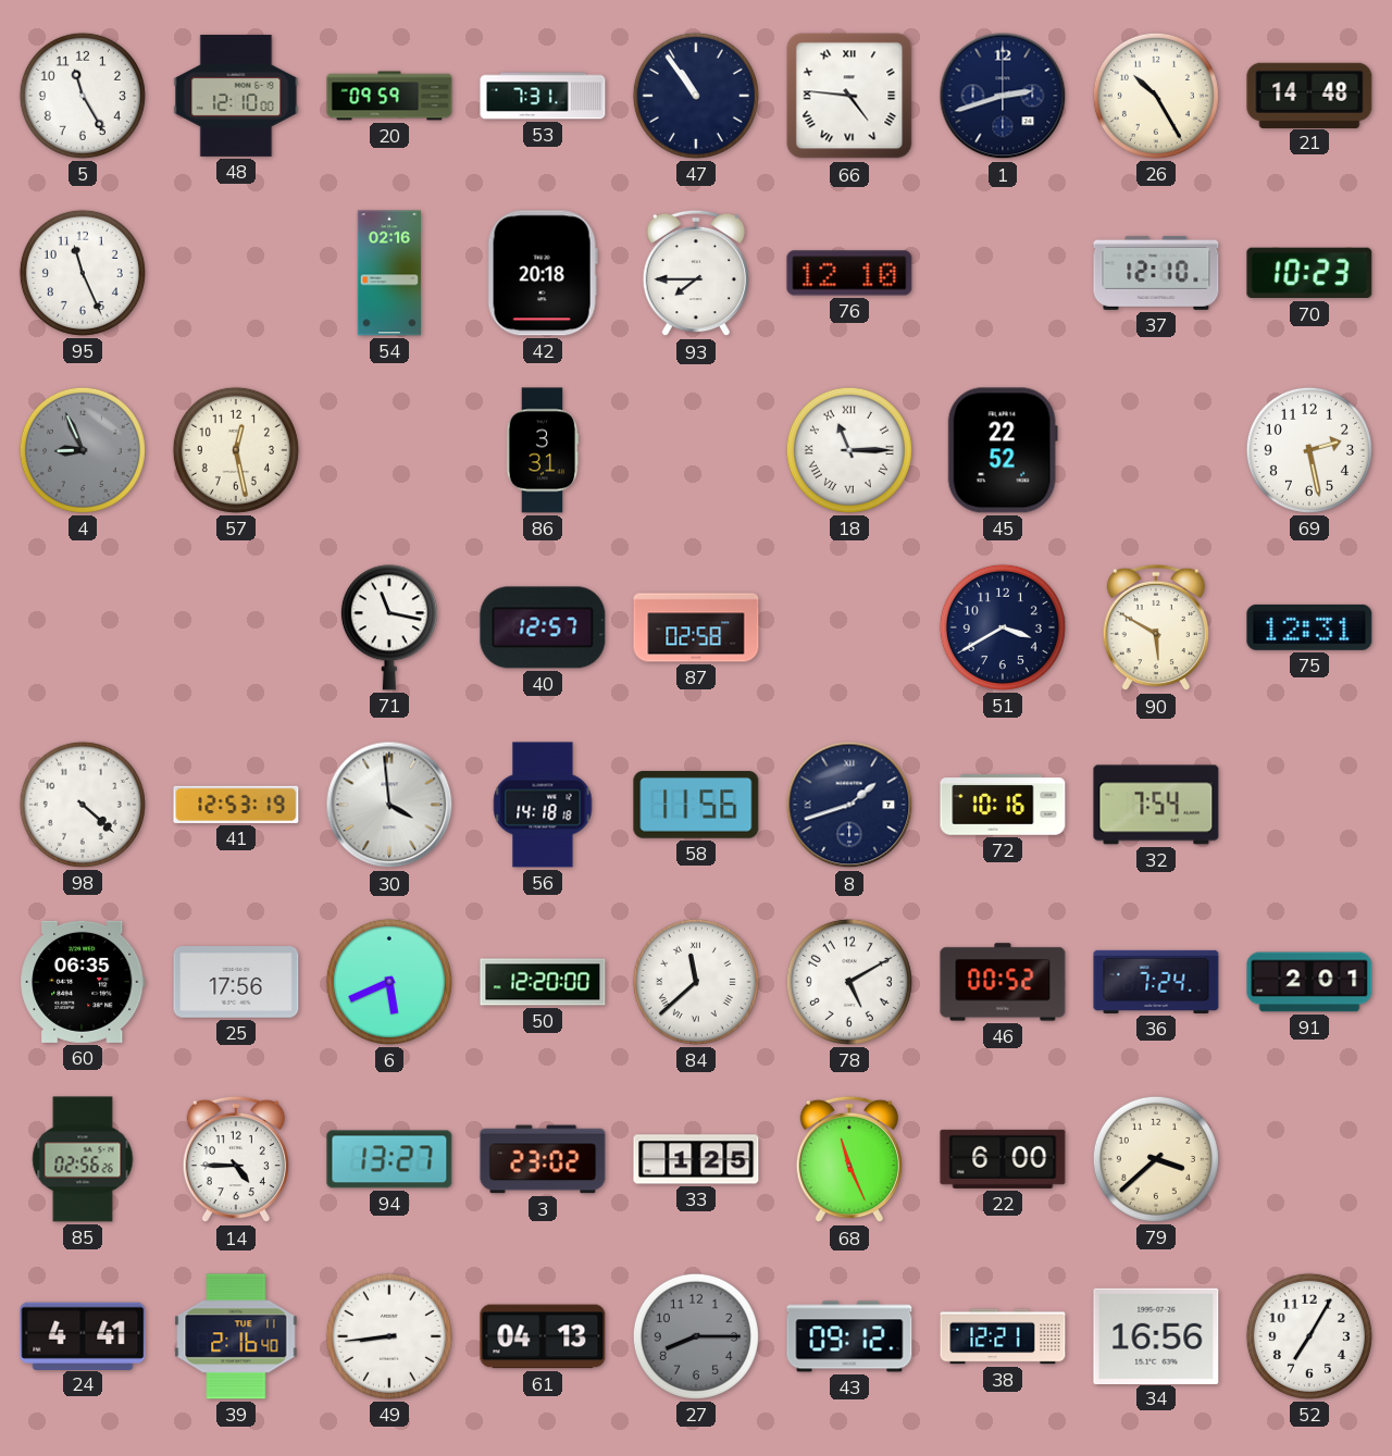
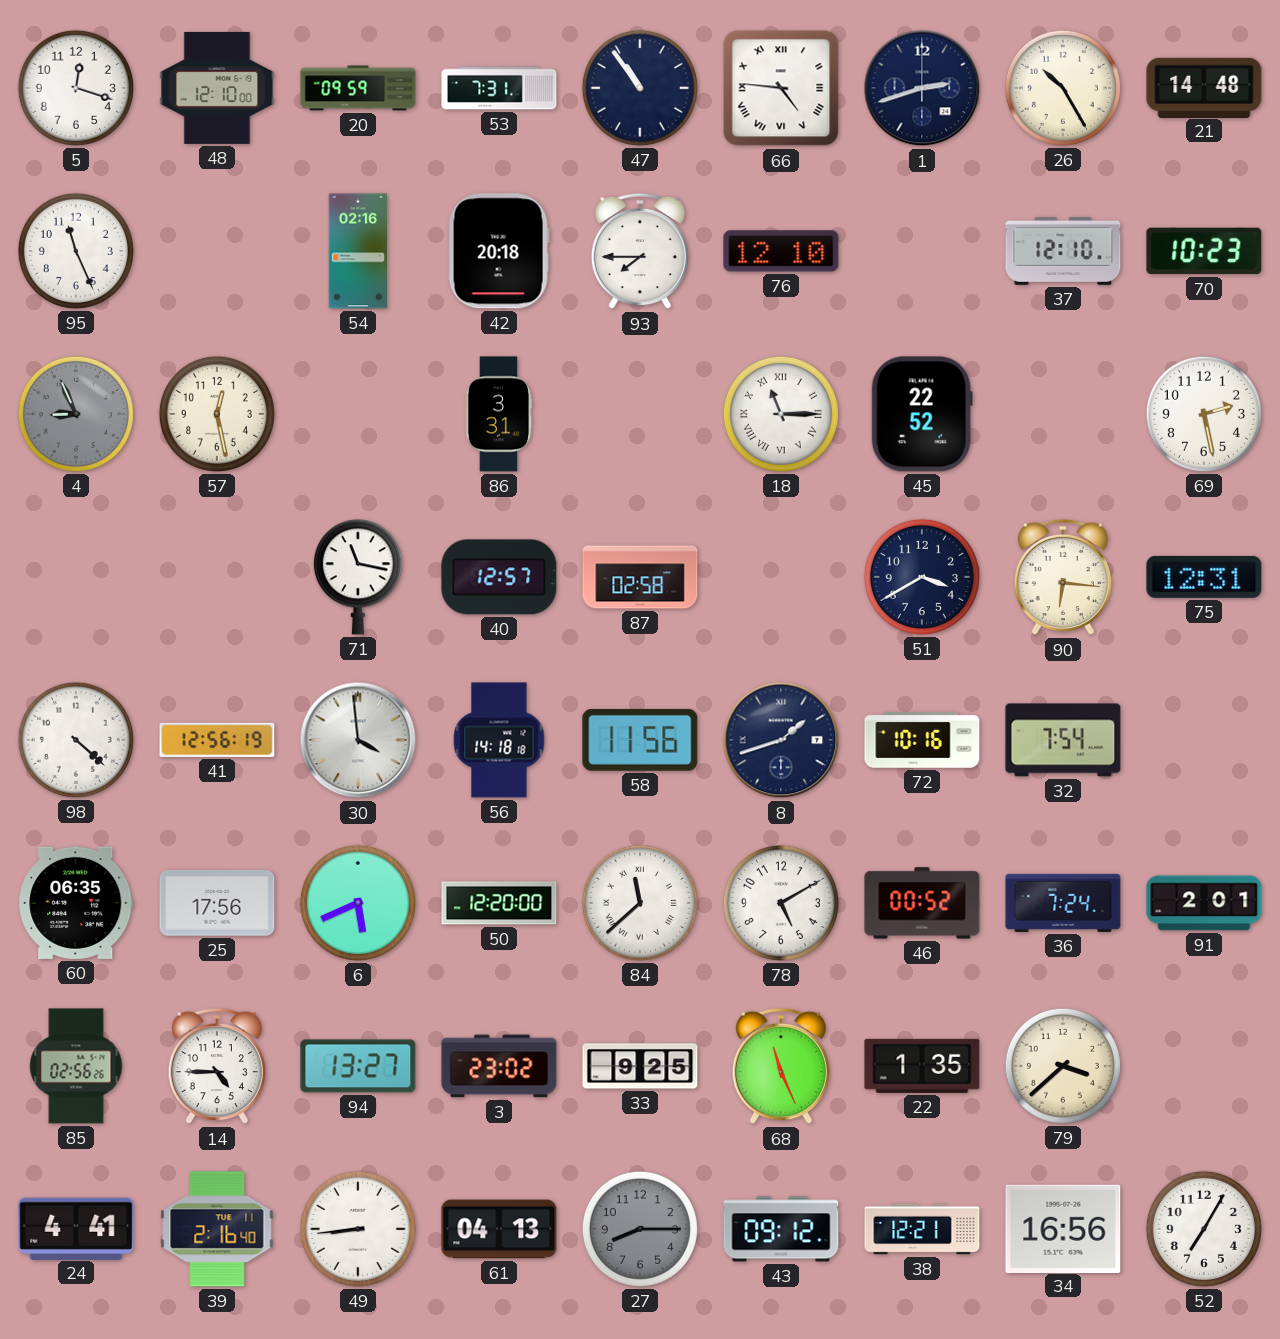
5: 11:25 -> 12:18
90: 5:50 -> 6:16
41: 12:53 -> 12:56
33: 1:25 -> 9:25
22: 6:00 -> 1:35
